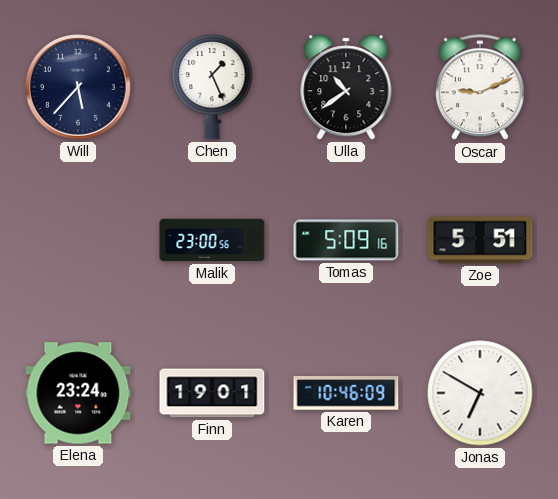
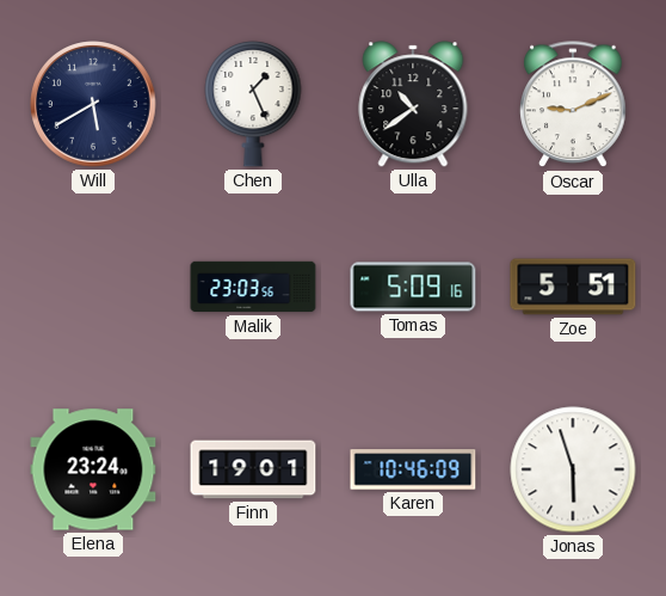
Will: 5:37 -> 5:40
Malik: 23:00 -> 23:03
Jonas: 6:50 -> 5:57
